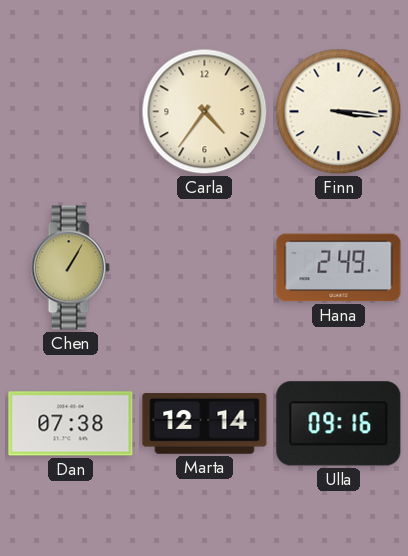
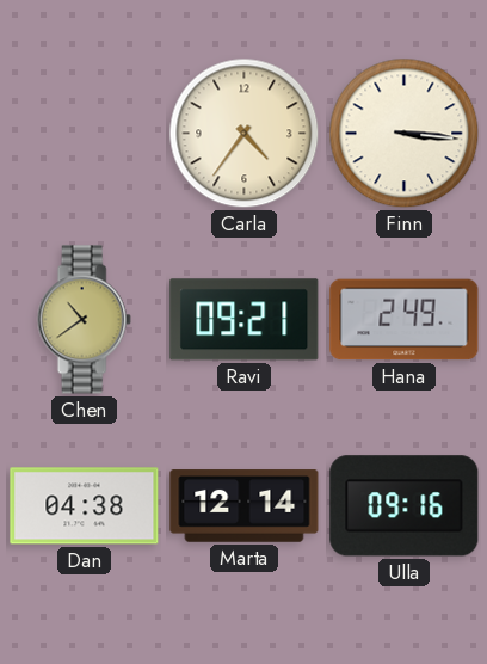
Chen: 1:05 -> 10:39
Ravi: none -> 09:21
Dan: 07:38 -> 04:38
